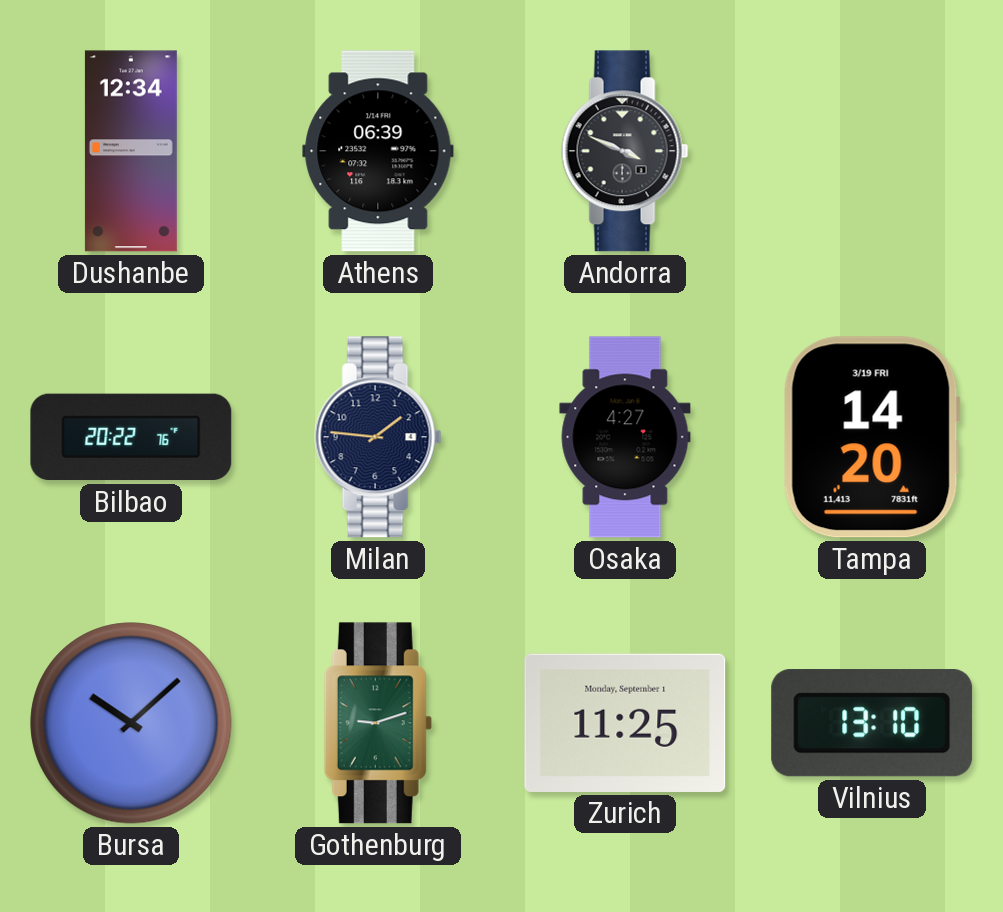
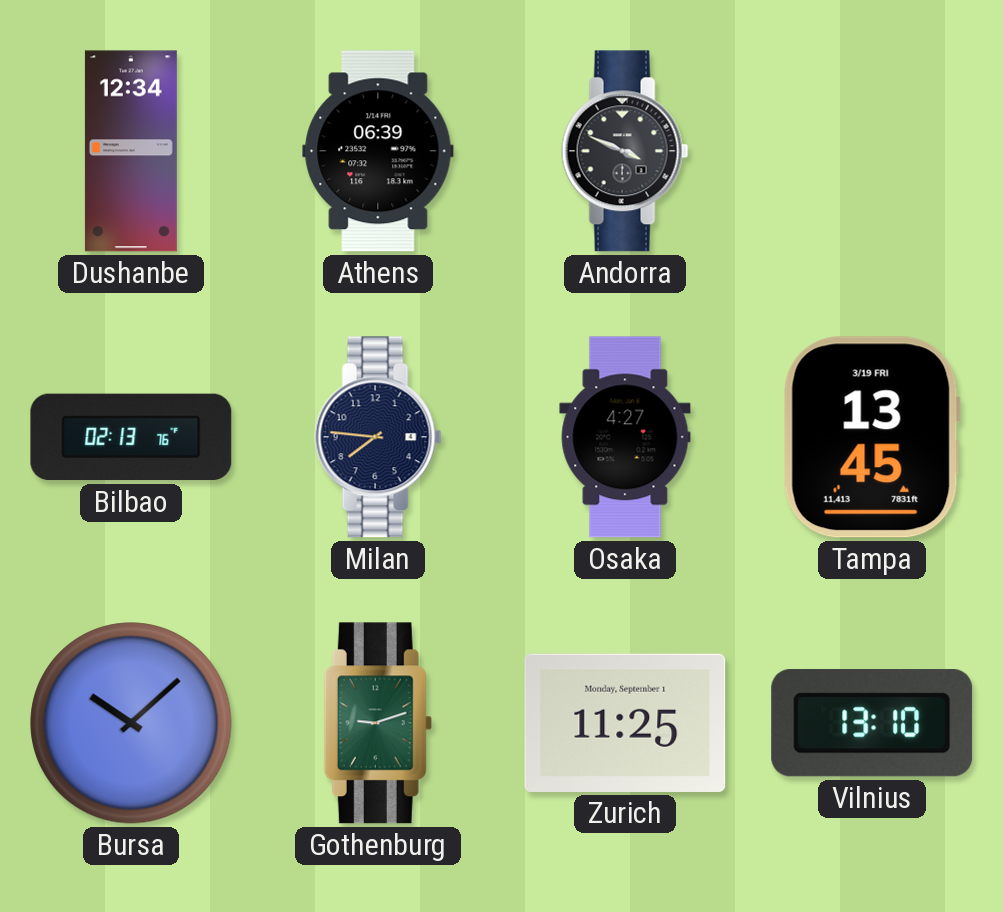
Bilbao: 20:22 -> 02:13
Milan: 1:46 -> 7:46
Tampa: 14:20 -> 13:45
